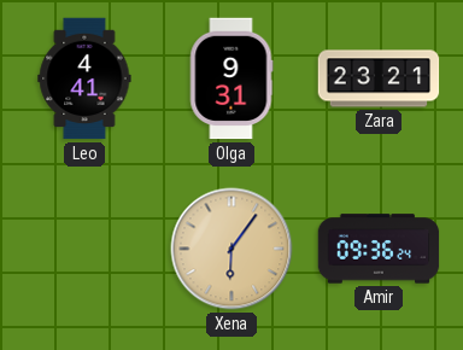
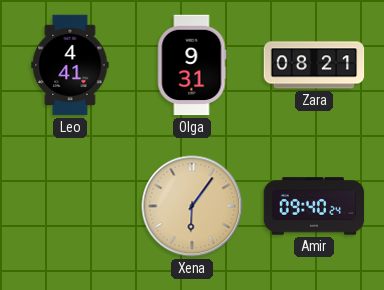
Zara: 23:21 -> 08:21
Amir: 09:36 -> 09:40
